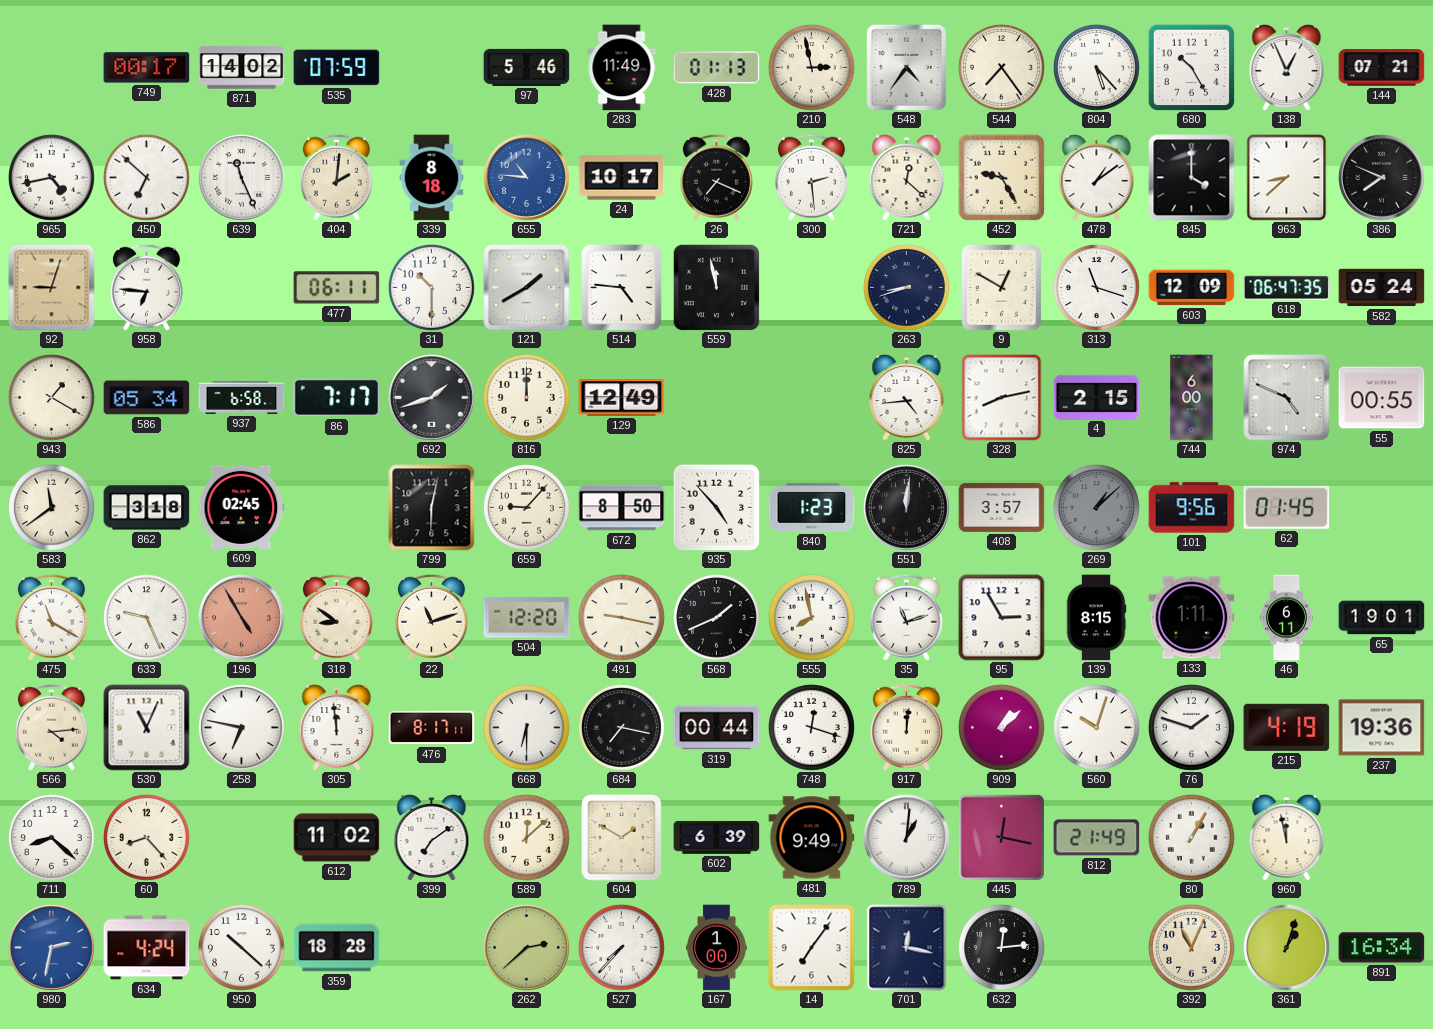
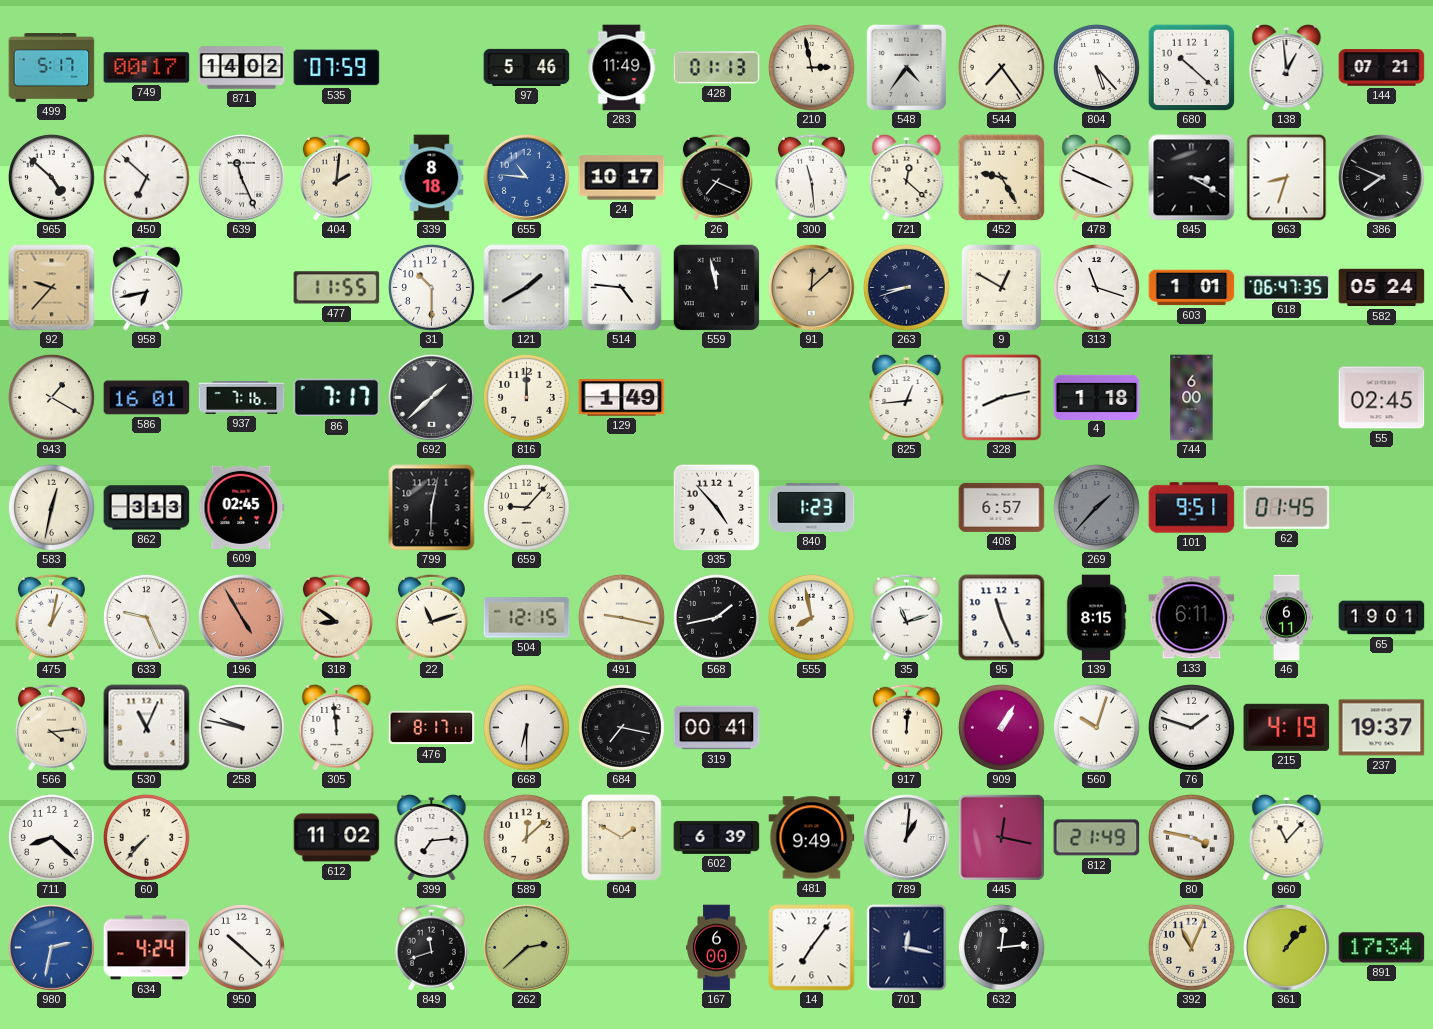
499: none -> 5:17
680: 10:25 -> 10:22
138: 12:56 -> 12:59
965: 4:43 -> 4:52
300: 2:29 -> 11:29
478: 1:09 -> 3:49
845: 4:00 -> 3:20
963: 8:38 -> 8:33
92: 9:03 -> 9:37
958: 6:46 -> 6:43
477: 06:11 -> 11:55
91: none -> 12:08
603: 12:09 -> 1:01
586: 05:34 -> 16:01
937: 6:58 -> 7:16
692: 1:42 -> 1:38
129: 12:49 -> 1:49
825: 4:44 -> 12:44
4: 2:15 -> 1:18
974: 4:49 -> none
55: 00:55 -> 02:45
583: 11:39 -> 12:32
862: 3:18 -> 3:13
672: 8:50 -> none
551: 12:01 -> none
408: 3:57 -> 6:57
269: 1:08 -> 1:37
101: 9:56 -> 9:51
475: 11:20 -> 1:02
504: 12:20 -> 12:15
568: 1:41 -> 1:43
95: 2:55 -> 11:26
133: 1:11 -> 6:11
258: 6:47 -> 9:47
319: 00:44 -> 00:41
748: 12:18 -> none
909: 1:08 -> 1:05
237: 19:36 -> 19:37
60: 8:23 -> 7:37
399: 7:09 -> 7:14
80: 1:05 -> 3:47
960: 11:58 -> 11:07
359: 18:28 -> none
849: none -> 11:42
527: 7:37 -> none
167: 1:00 -> 6:00
361: 1:03 -> 1:07
891: 16:34 -> 17:34
